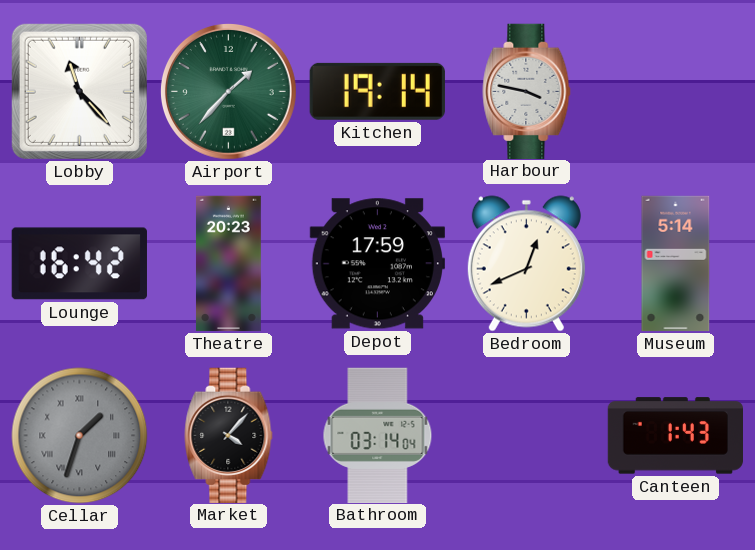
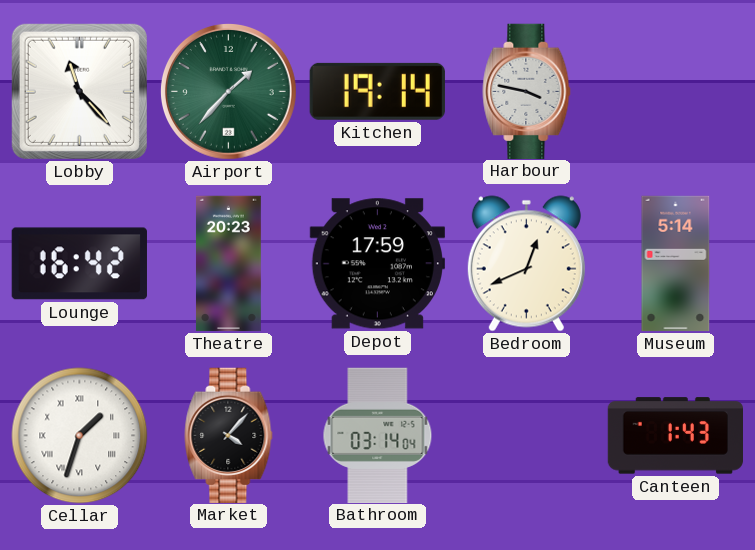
Cellar dial: grey -> white
